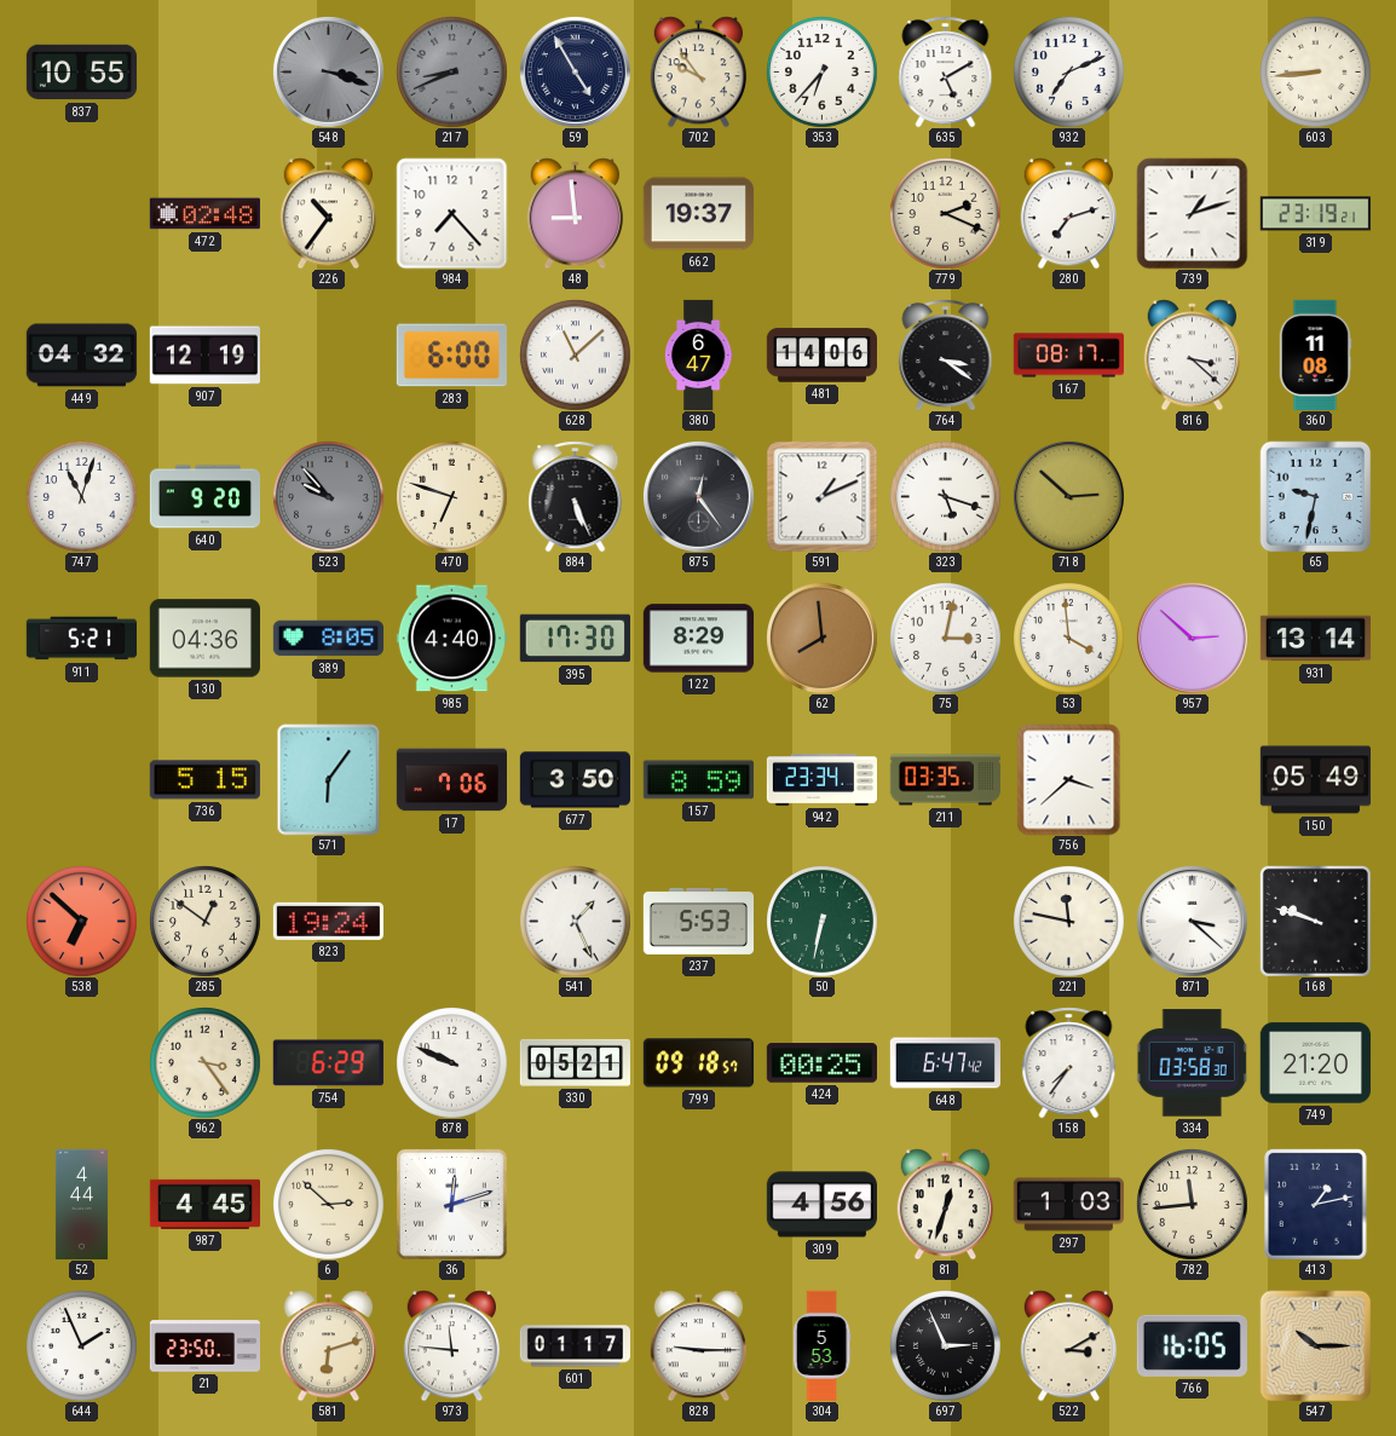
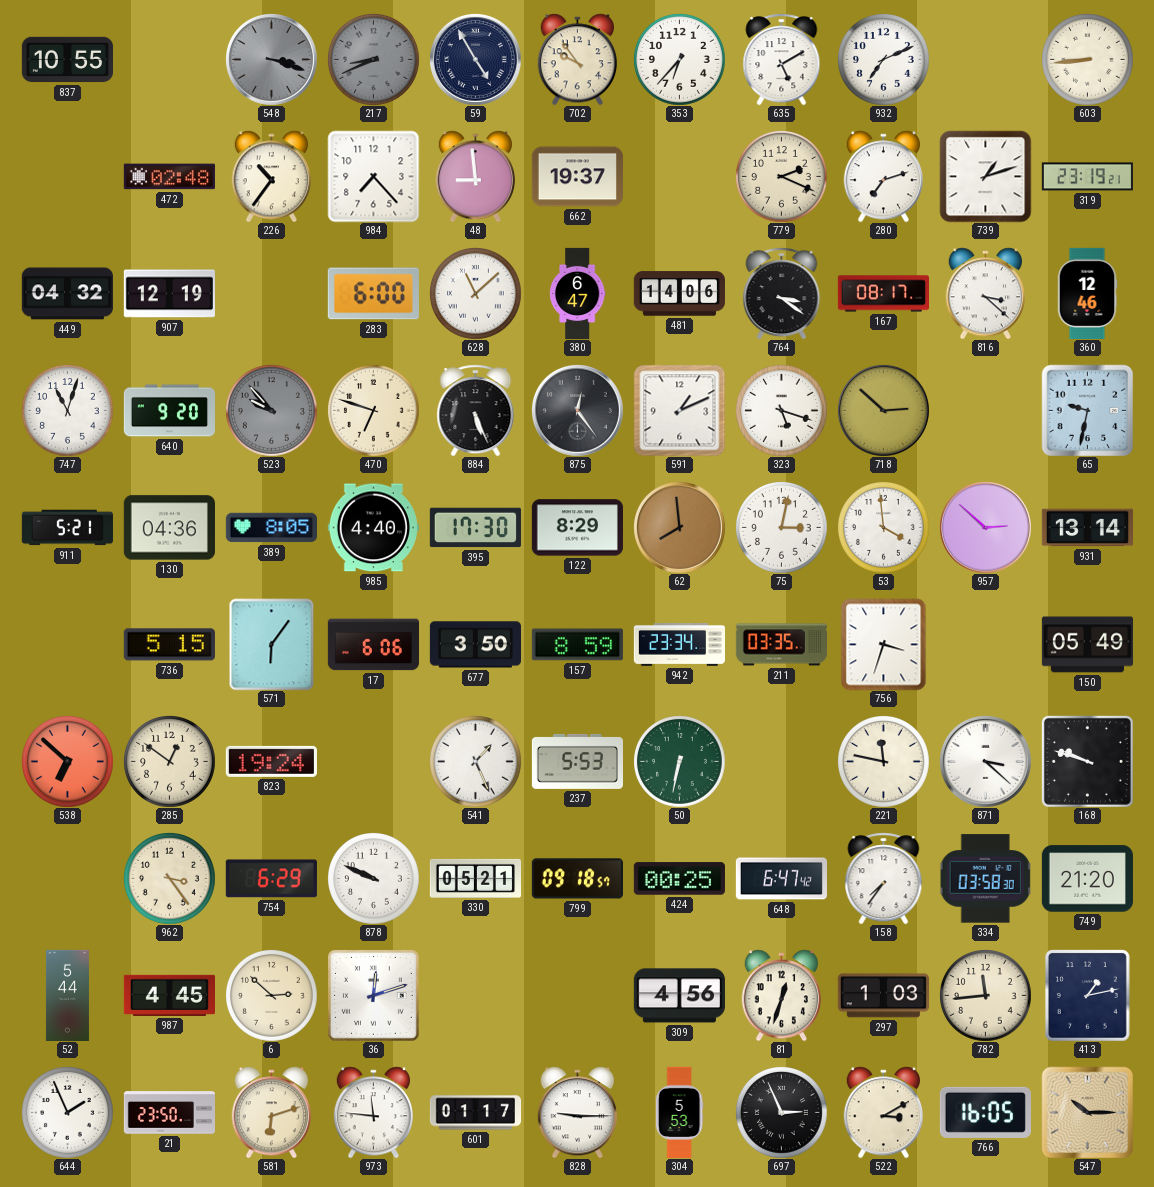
360: 11:08 -> 12:46
17: 7:06 -> 6:06
756: 3:38 -> 3:33
52: 4:44 -> 5:44
